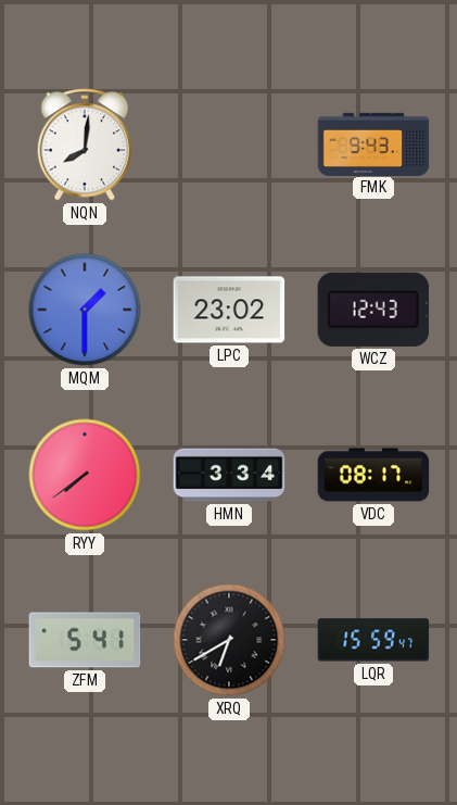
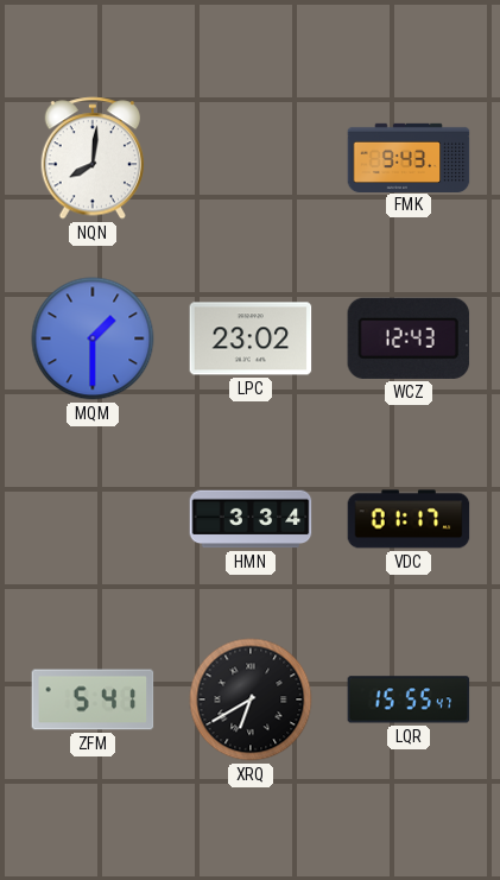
RYY: 7:39 -> none
VDC: 08:17 -> 01:17
LQR: 15:59 -> 15:55
